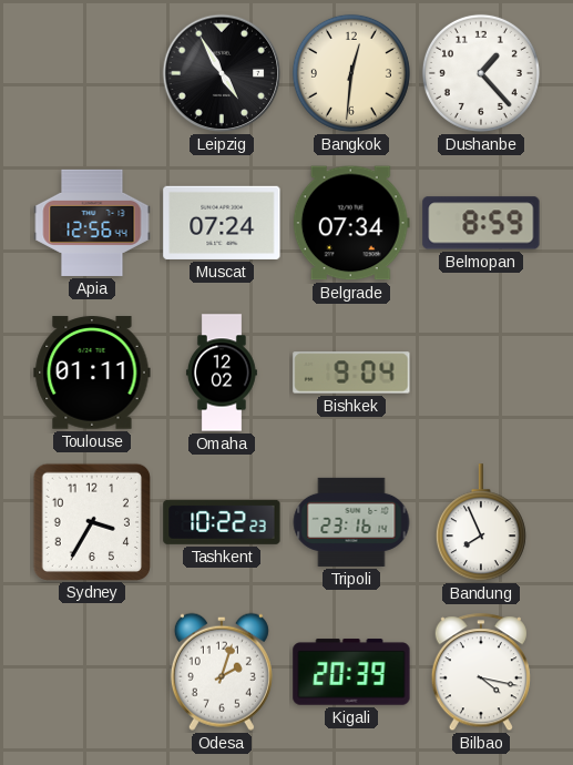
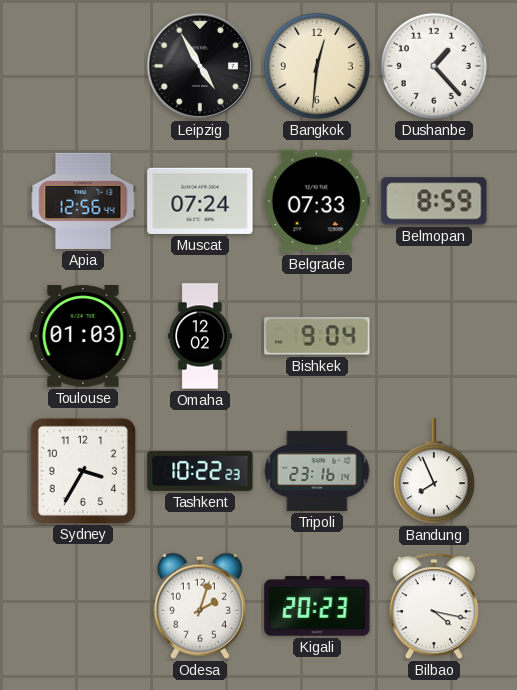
Belgrade: 07:34 -> 07:33
Toulouse: 01:11 -> 01:03
Kigali: 20:39 -> 20:23
